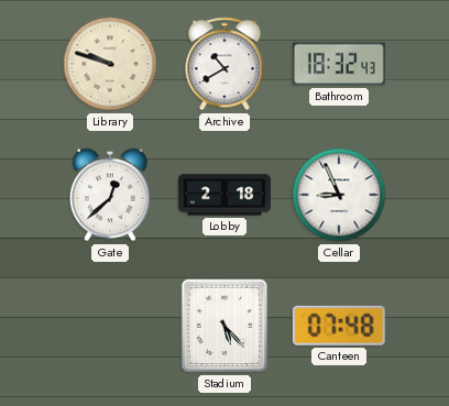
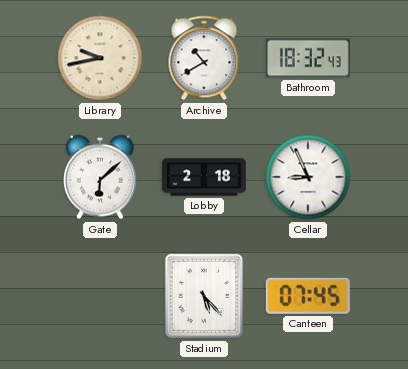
Library: 9:48 -> 9:43
Gate: 12:38 -> 6:08
Canteen: 07:48 -> 07:45
